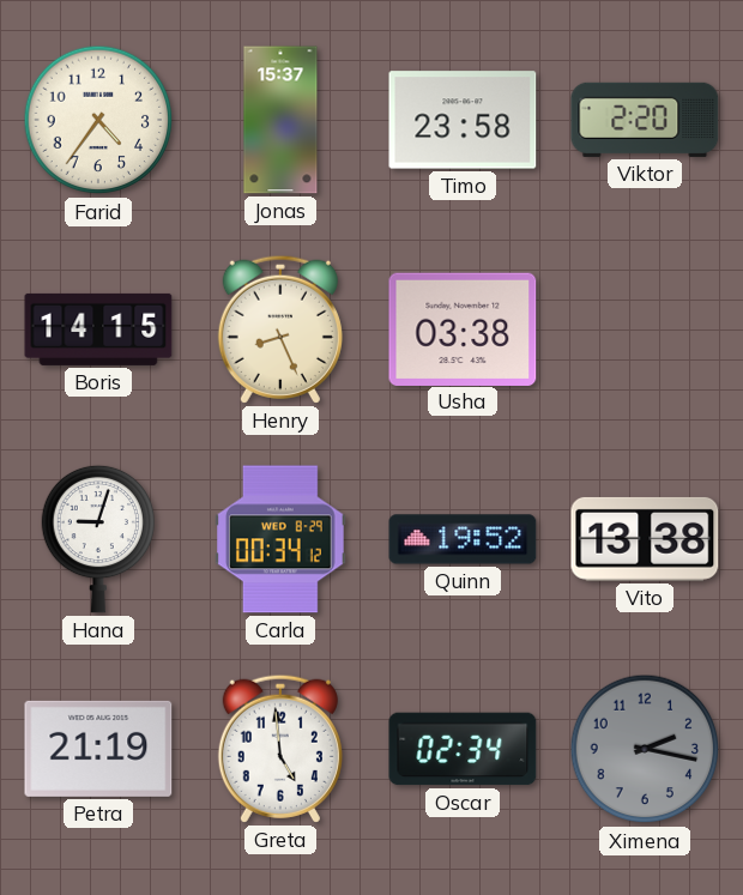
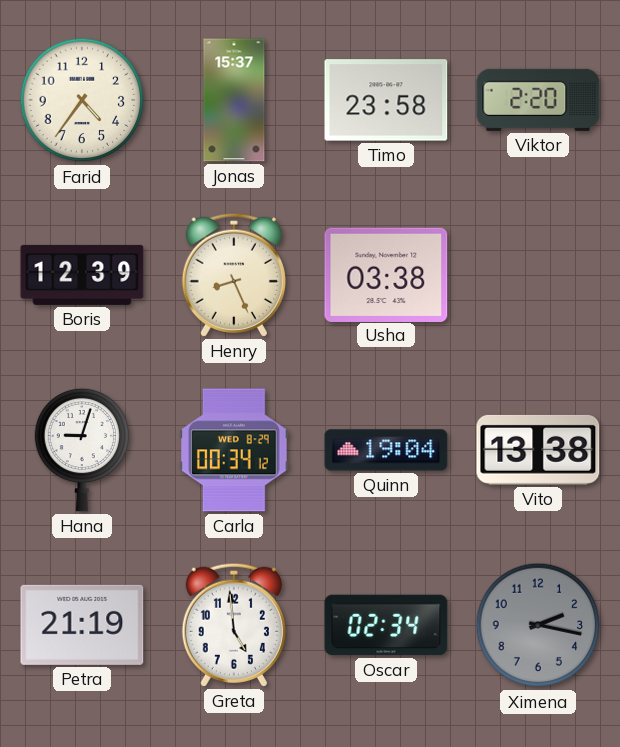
Boris: 14:15 -> 12:39
Quinn: 19:52 -> 19:04
